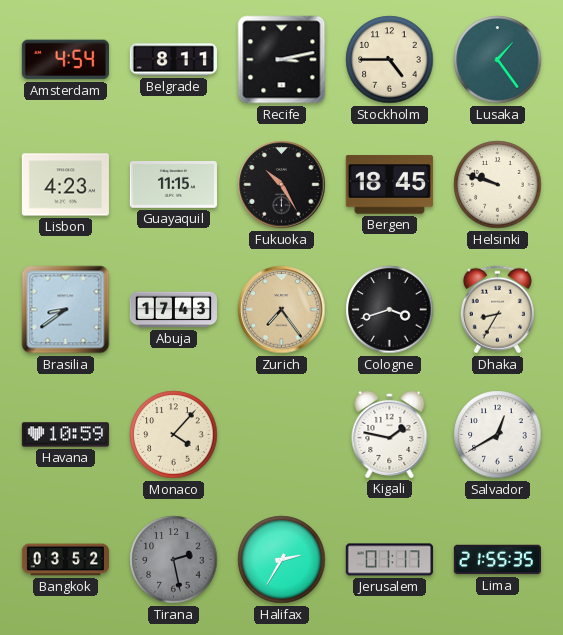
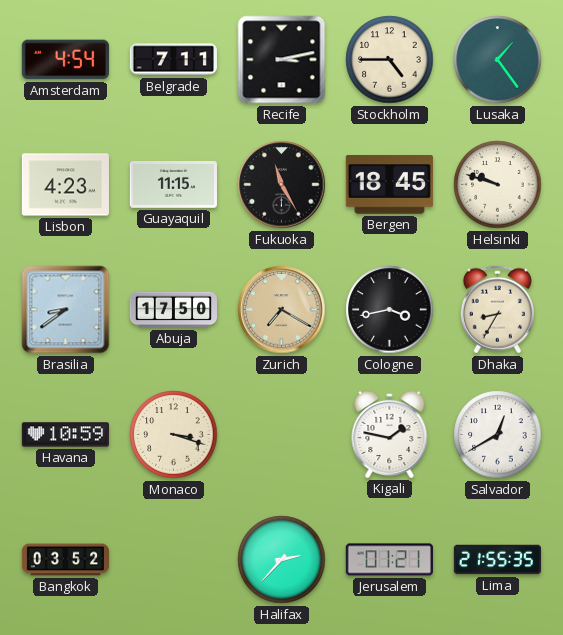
Belgrade: 8:11 -> 7:11
Fukuoka: 10:25 -> 11:25
Abuja: 17:43 -> 17:50
Zurich: 7:24 -> 7:20
Cologne: 3:42 -> 3:43
Monaco: 4:07 -> 3:18
Tirana: 2:28 -> none
Halifax: 2:35 -> 2:37
Jerusalem: 01:17 -> 01:21
